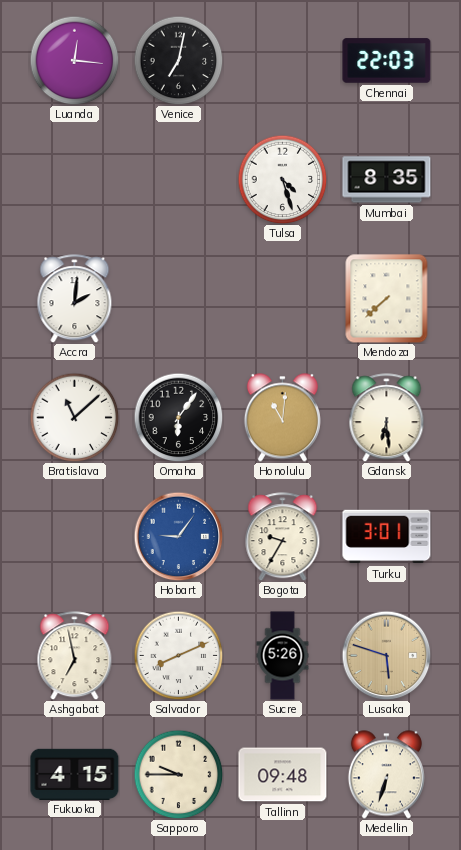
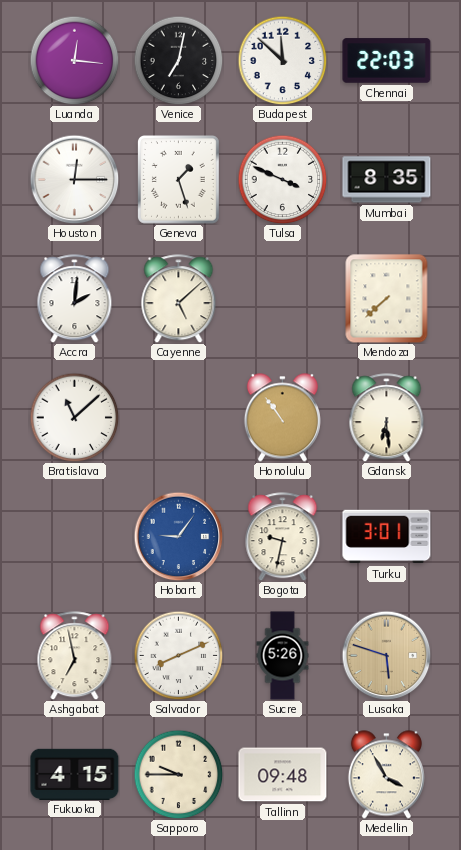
Budapest: none -> 11:52
Houston: none -> 12:15
Geneva: none -> 1:27
Tulsa: 4:27 -> 3:49
Cayenne: none -> 5:08
Omaha: 6:06 -> none
Honolulu: 11:01 -> 10:54
Bogota: 9:35 -> 9:32
Medellin: 6:33 -> 3:55
